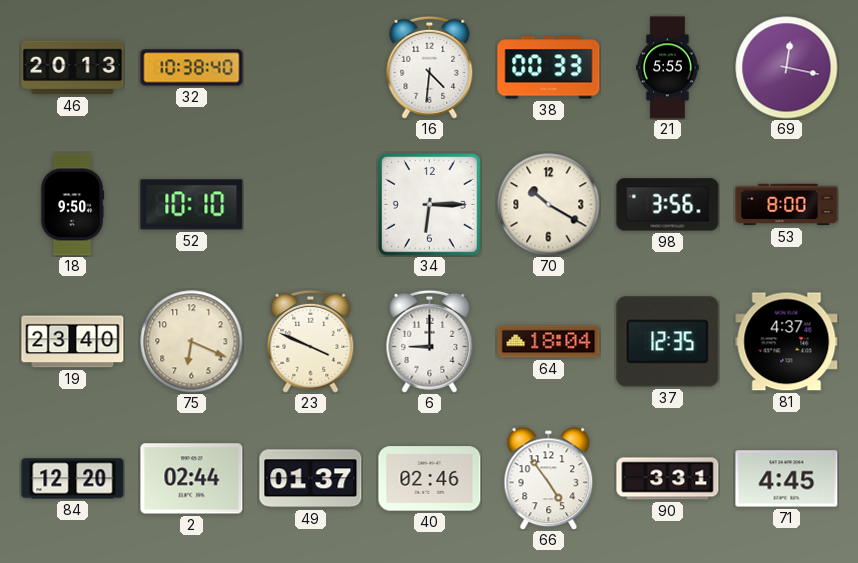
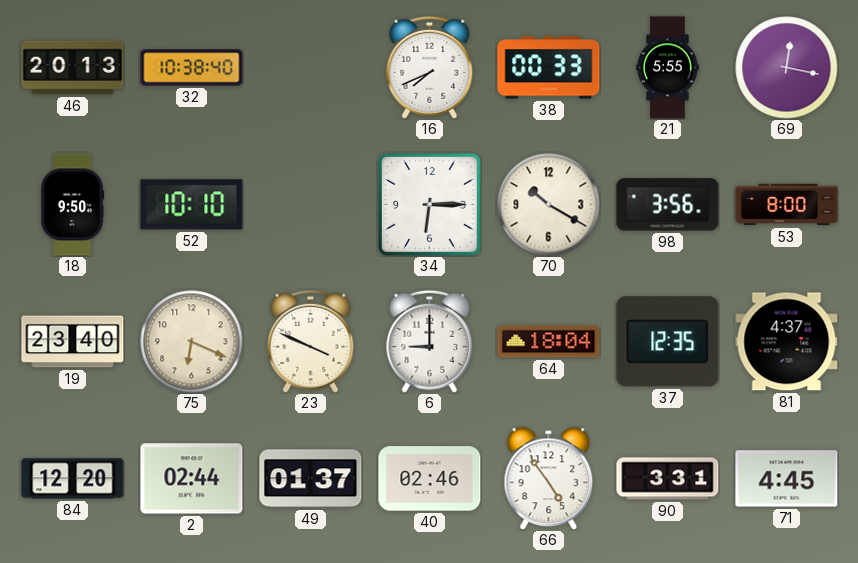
16: 4:31 -> 7:41
